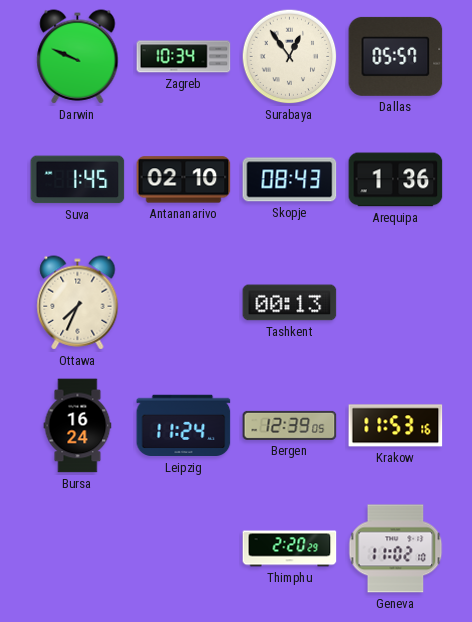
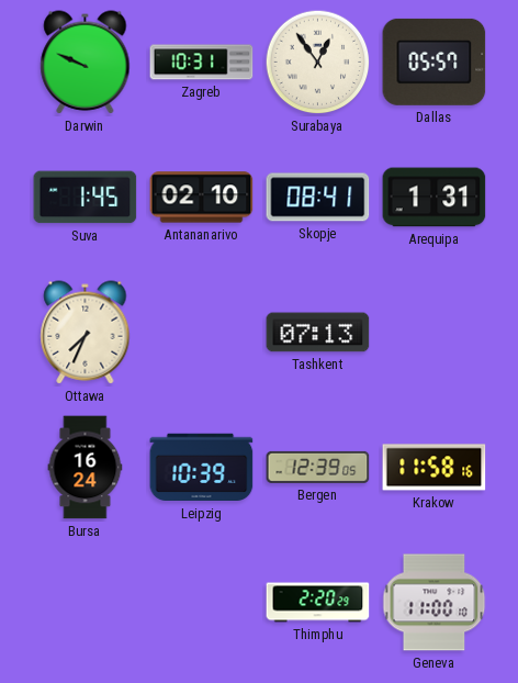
Zagreb: 10:34 -> 10:31
Skopje: 08:43 -> 08:41
Arequipa: 1:36 -> 1:31
Tashkent: 00:13 -> 07:13
Leipzig: 11:24 -> 10:39
Krakow: 11:53 -> 11:58
Geneva: 11:02 -> 11:00
